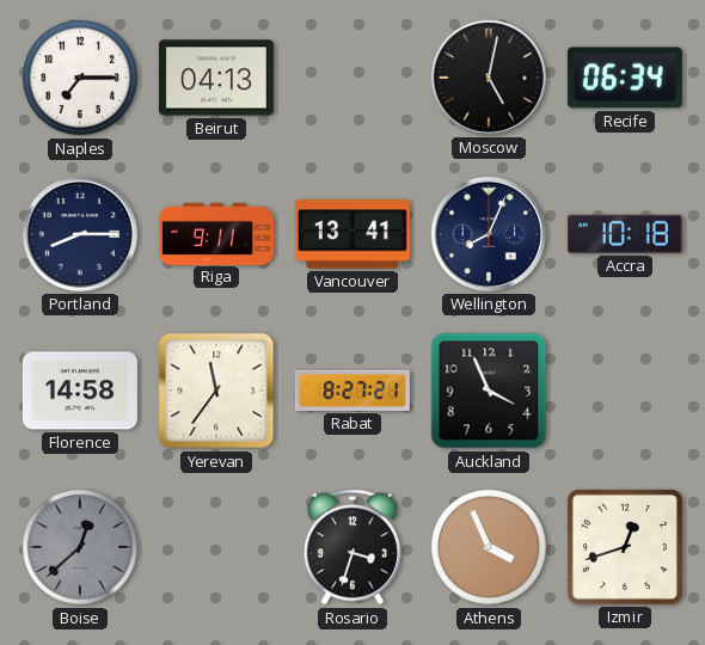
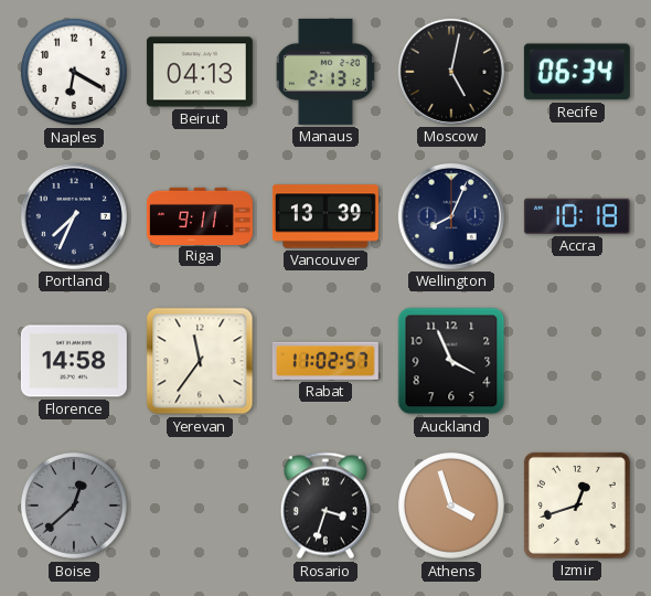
Naples: 7:15 -> 6:20
Manaus: none -> 2:13
Portland: 8:15 -> 7:34
Vancouver: 13:41 -> 13:39
Rabat: 8:27 -> 11:02
Athens: 3:56 -> 3:57
